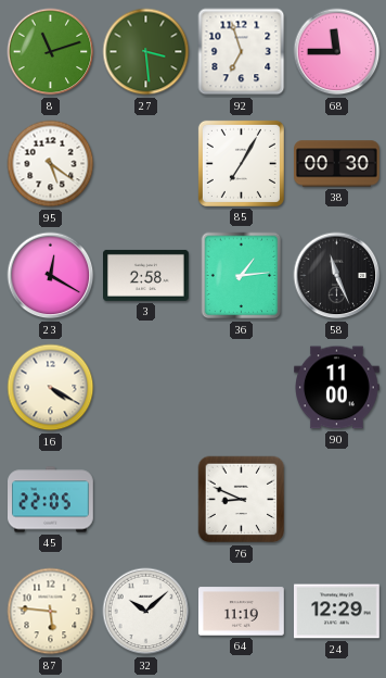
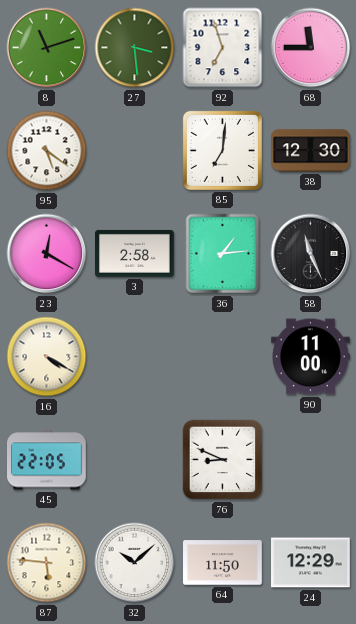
85: 7:05 -> 7:01
38: 00:30 -> 12:30
64: 11:19 -> 11:50
